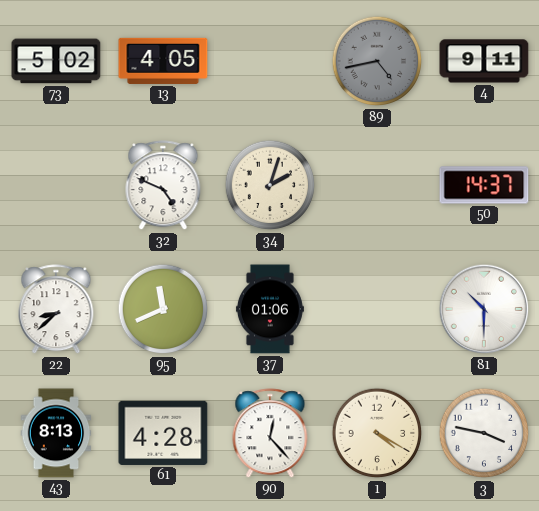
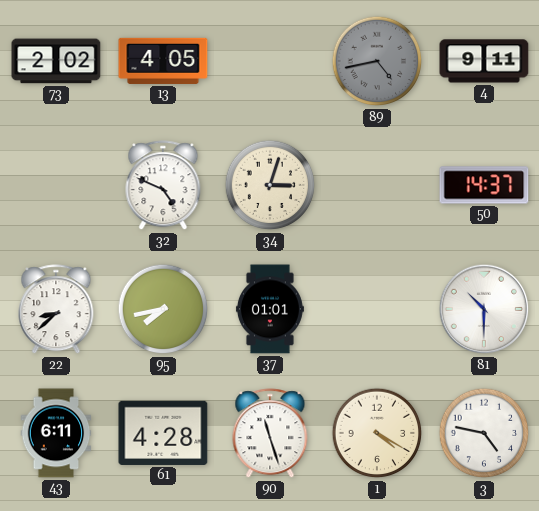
73: 5:02 -> 2:02
34: 2:03 -> 3:03
95: 11:41 -> 7:43
37: 01:06 -> 01:01
43: 8:13 -> 6:11
90: 12:23 -> 11:27
3: 3:47 -> 4:47
